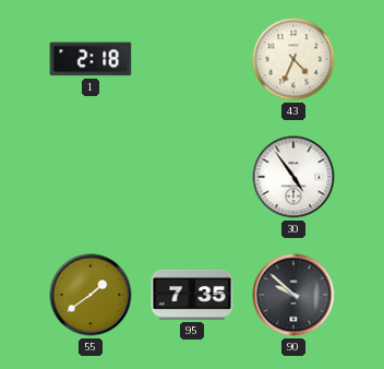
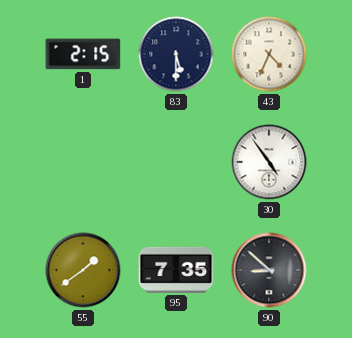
1: 2:18 -> 2:15
83: none -> 5:30
90: 9:52 -> 8:52
